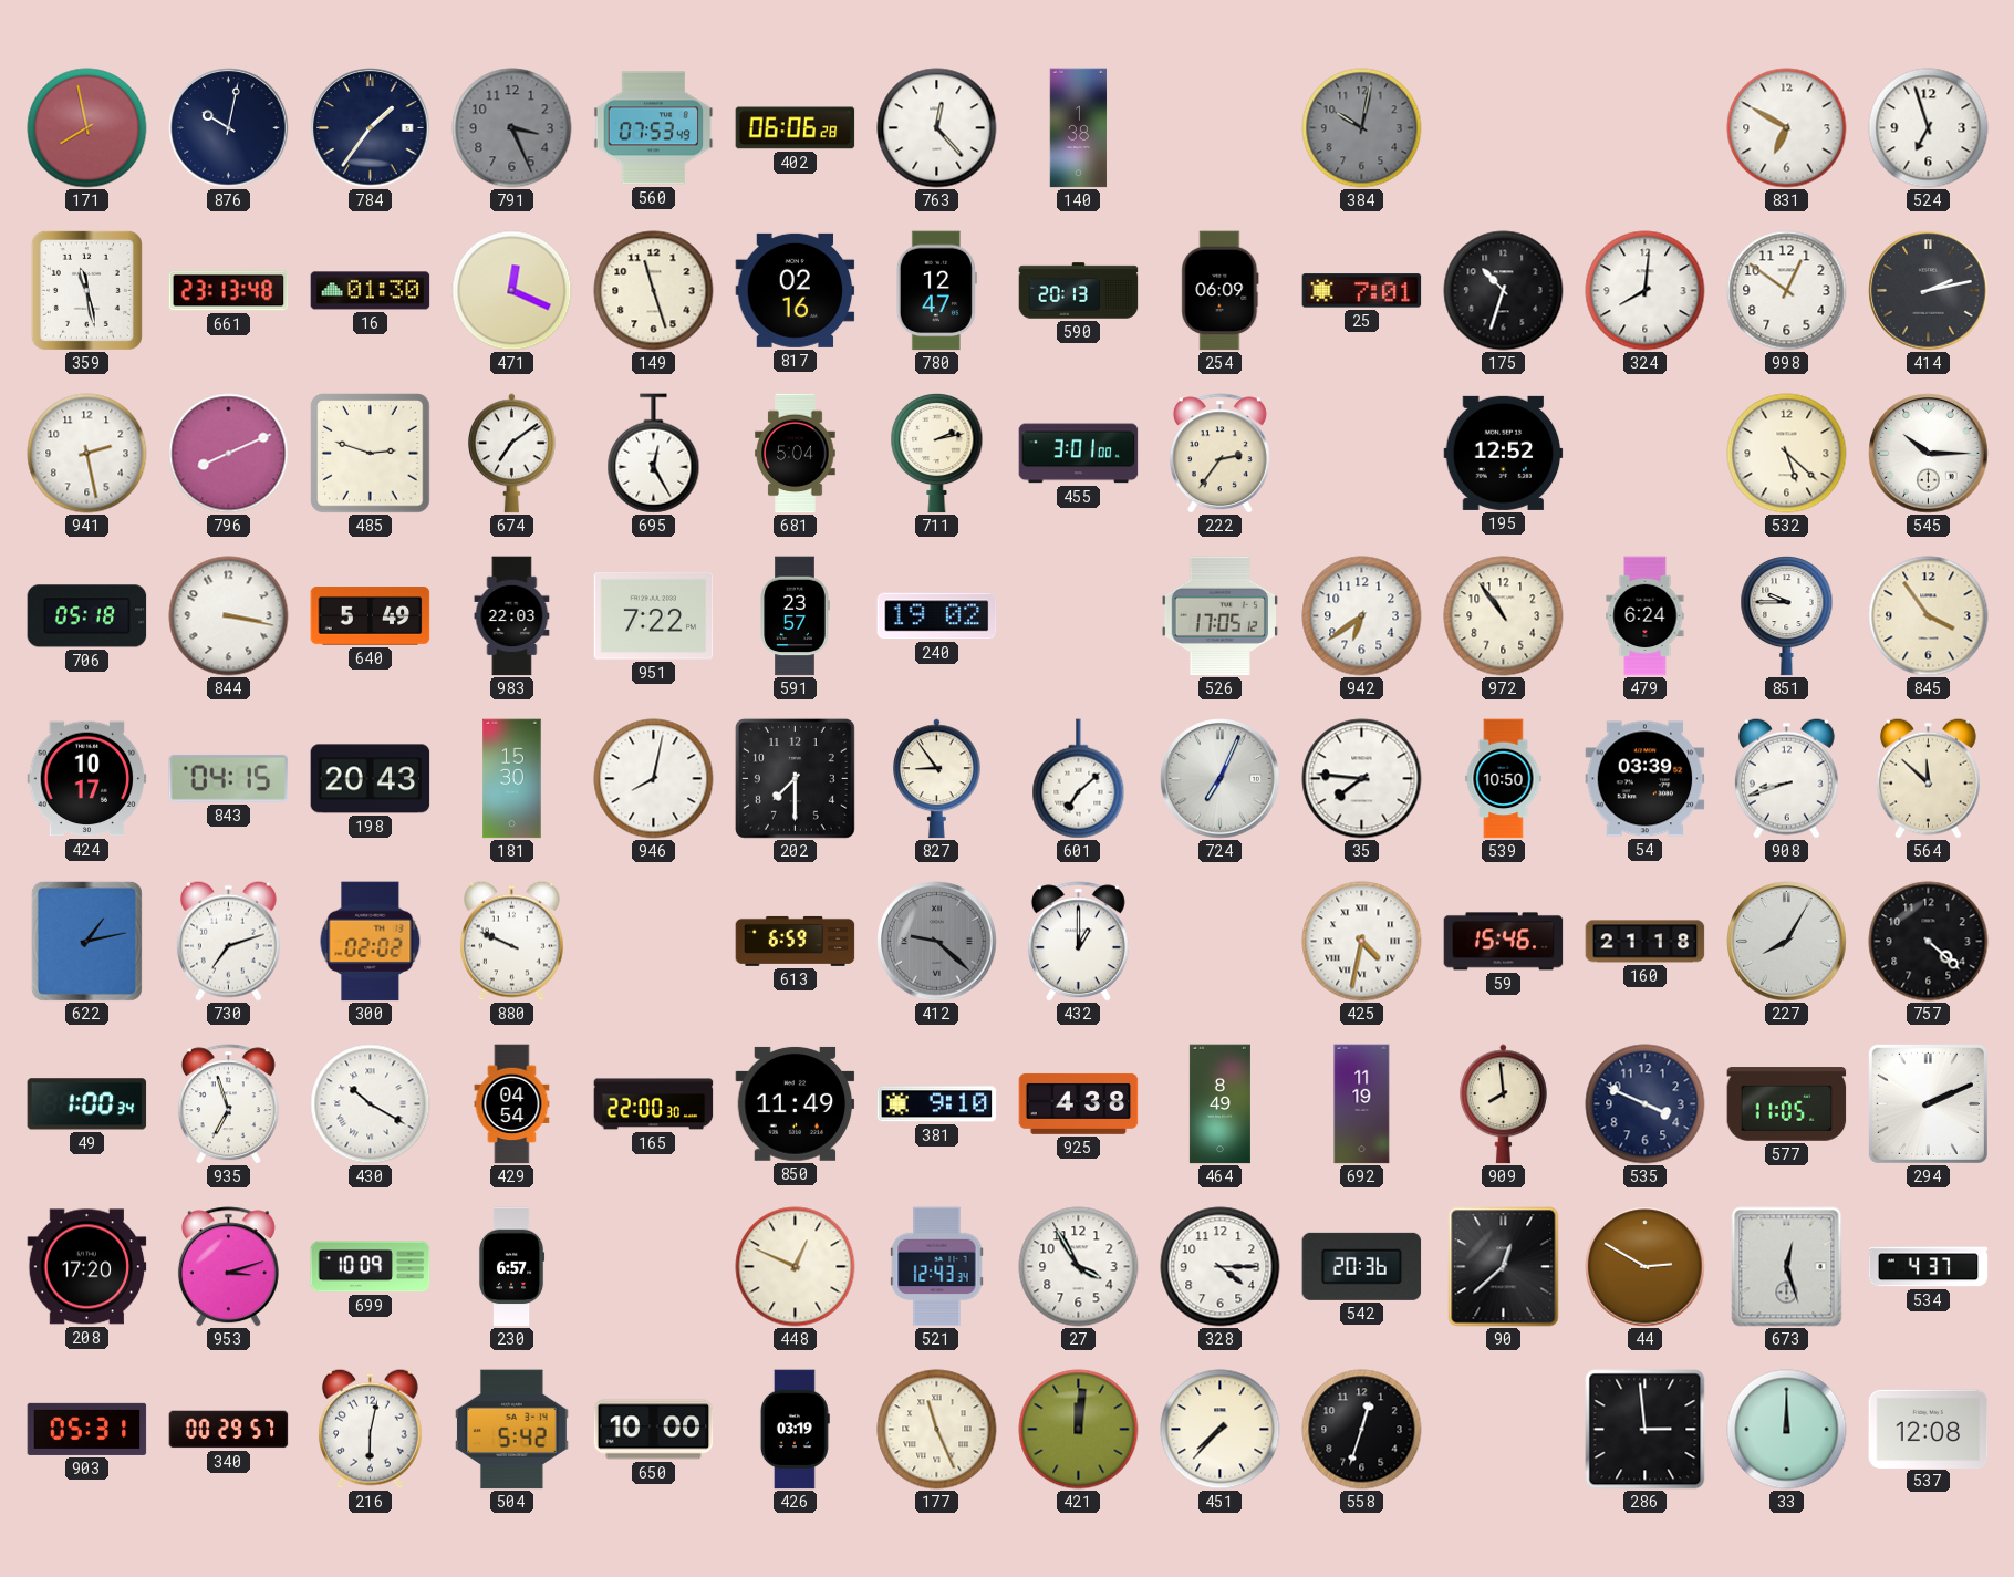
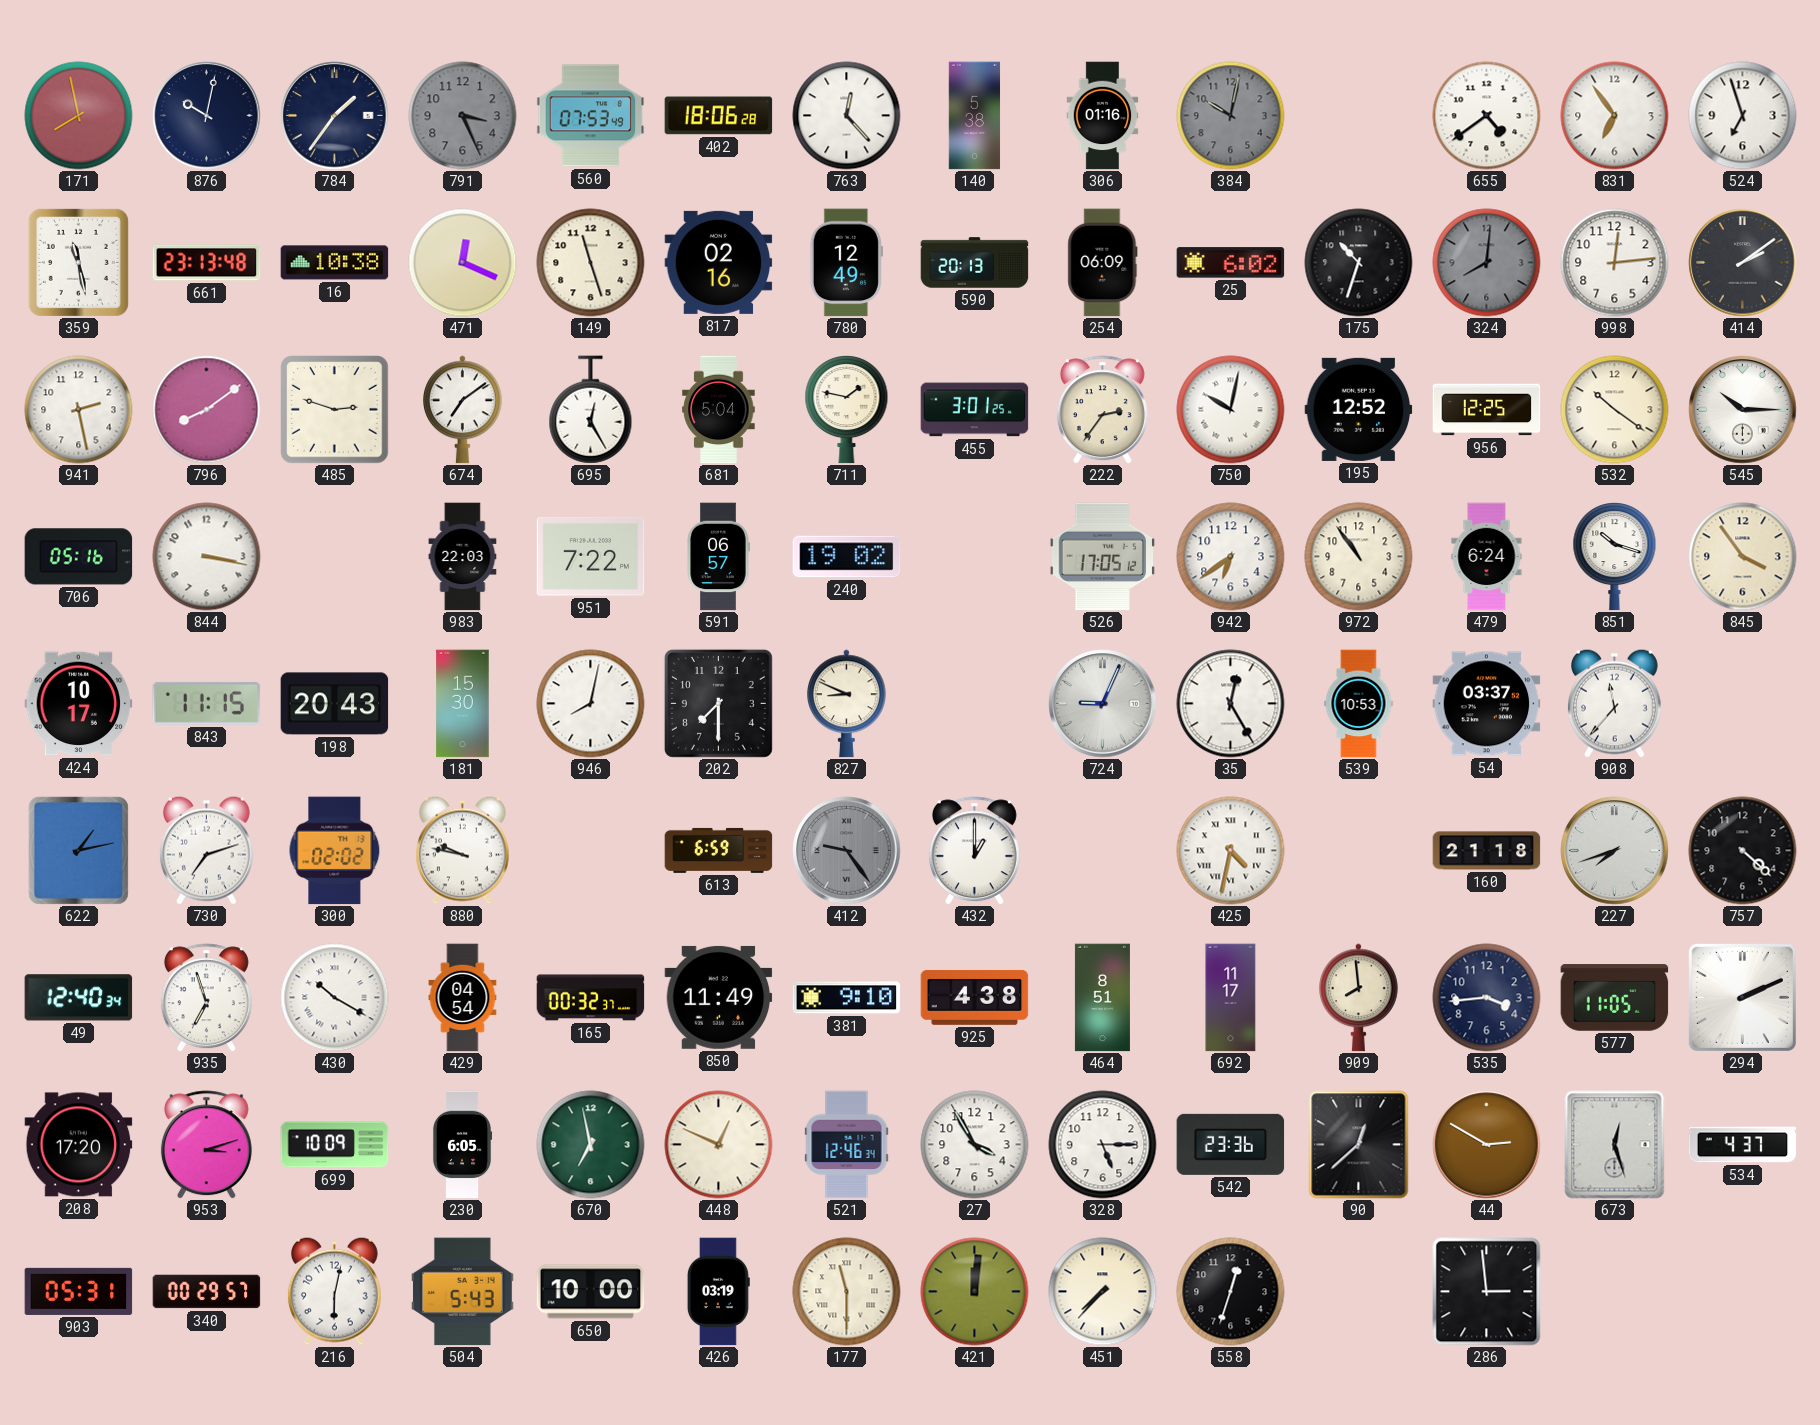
402: 06:06 -> 18:06
140: 1:38 -> 5:38
306: none -> 01:16
655: none -> 4:39
831: 6:50 -> 6:54
16: 01:30 -> 10:38
780: 12:47 -> 12:49
25: 7:01 -> 6:02
324 dial: white -> grey
998: 12:51 -> 12:14
414: 2:13 -> 2:09
796: 8:11 -> 8:09
711: 2:13 -> 1:47
455: 3:01:00 -> 3:01:25
750: none -> 10:02
956: none -> 12:25
532: 5:22 -> 10:21
706: 05:18 -> 05:16
640: 5:49 -> none
591: 23:57 -> 06:57
851: 9:45 -> 10:18
843: 04:15 -> 11:15
827: 8:54 -> 8:49
601: 7:08 -> none
724: 7:04 -> 9:04
35: 7:46 -> 12:25
539: 10:50 -> 10:53
54: 03:39 -> 03:37
908: 8:42 -> 11:37
564: 11:52 -> none
880: 9:49 -> 9:47
412: 9:22 -> 9:24
59: 15:46 -> none
227: 8:05 -> 7:42
49: 1:00 -> 12:40
165: 22:00 -> 00:32
464: 8:49 -> 8:51
692: 11:19 -> 11:17
535: 3:49 -> 3:44
230: 6:57 -> 6:05
670: none -> 6:58
521: 12:43 -> 12:46
328: 4:15 -> 5:15
542: 20:36 -> 23:36
504: 5:42 -> 5:43
177: 11:26 -> 11:30
33: 12:00 -> none
537: 12:08 -> none
